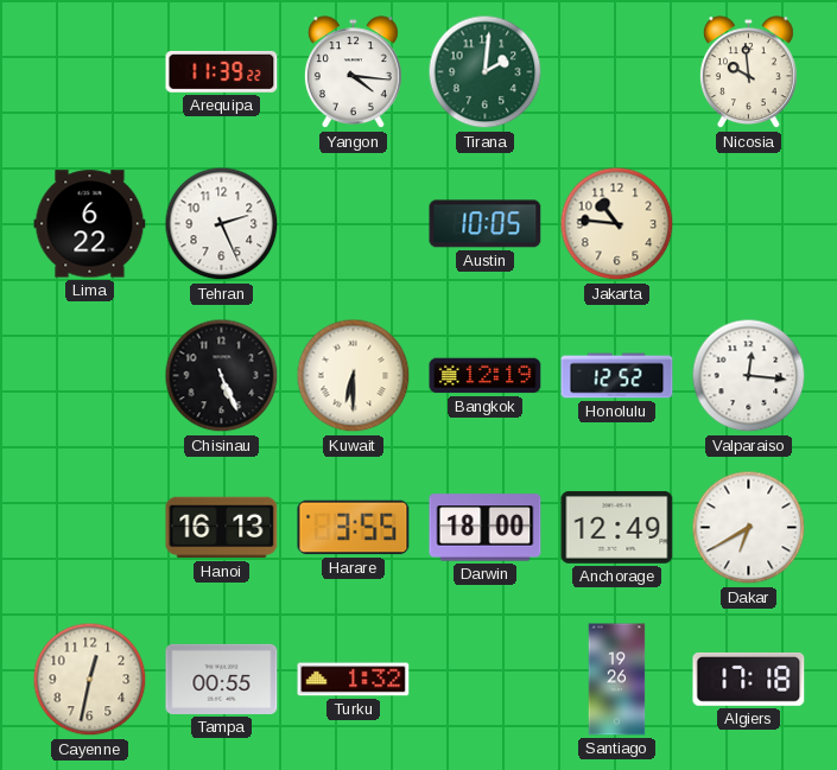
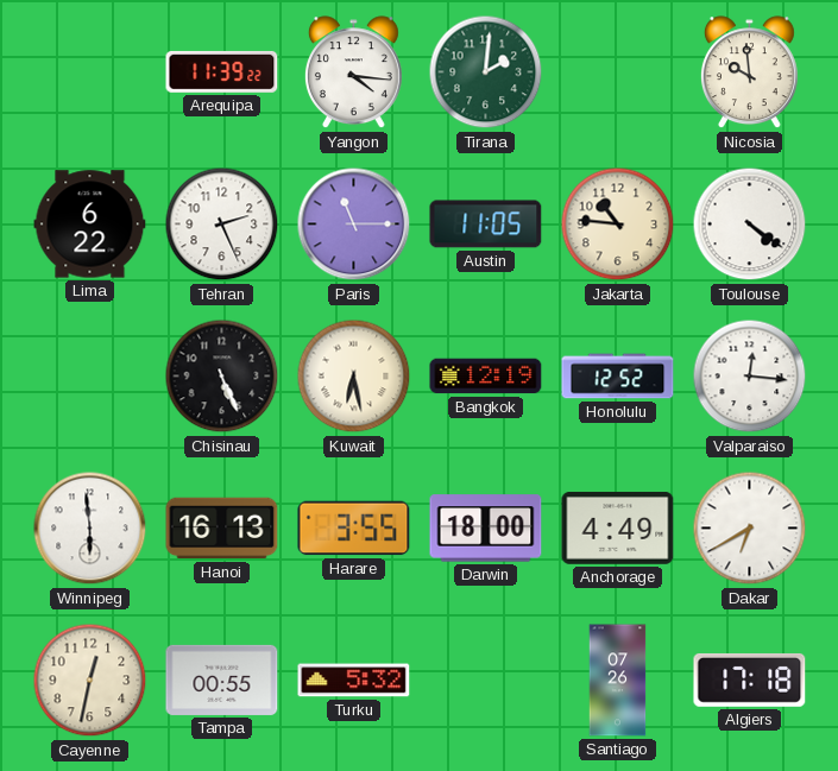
Paris: none -> 11:15
Austin: 10:05 -> 11:05
Toulouse: none -> 4:21
Kuwait: 6:30 -> 6:28
Winnipeg: none -> 5:59
Anchorage: 12:49 -> 4:49
Turku: 1:32 -> 5:32
Santiago: 19:26 -> 07:26
